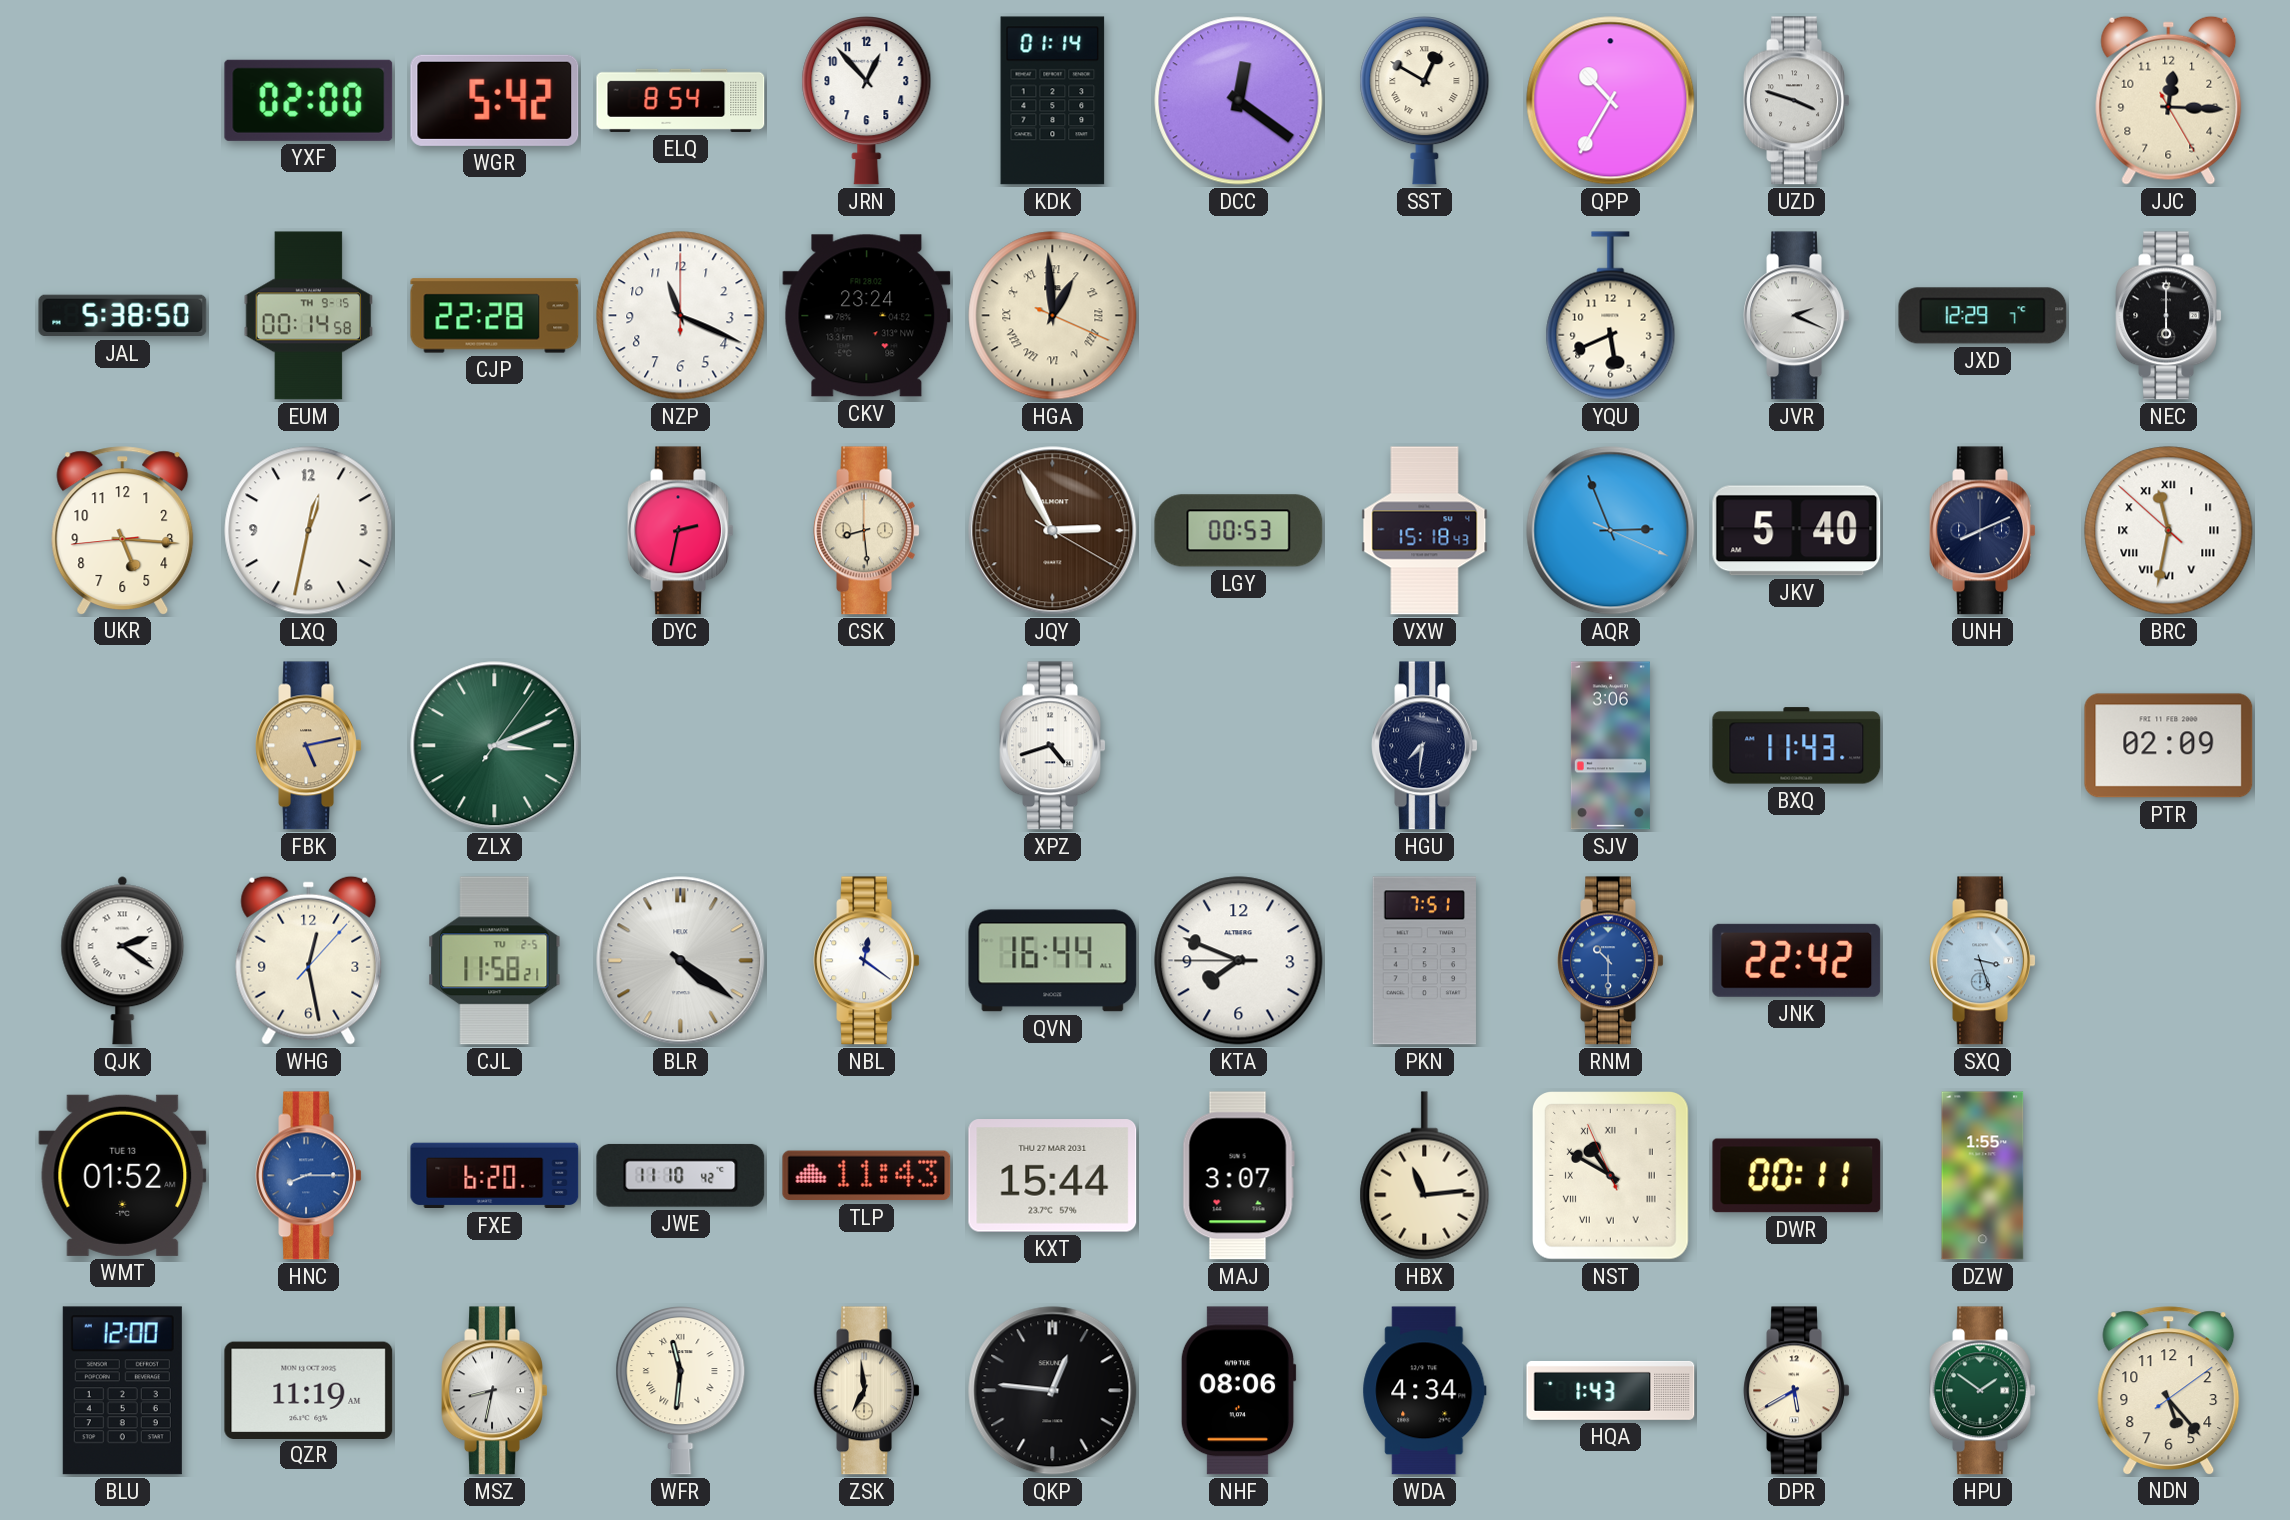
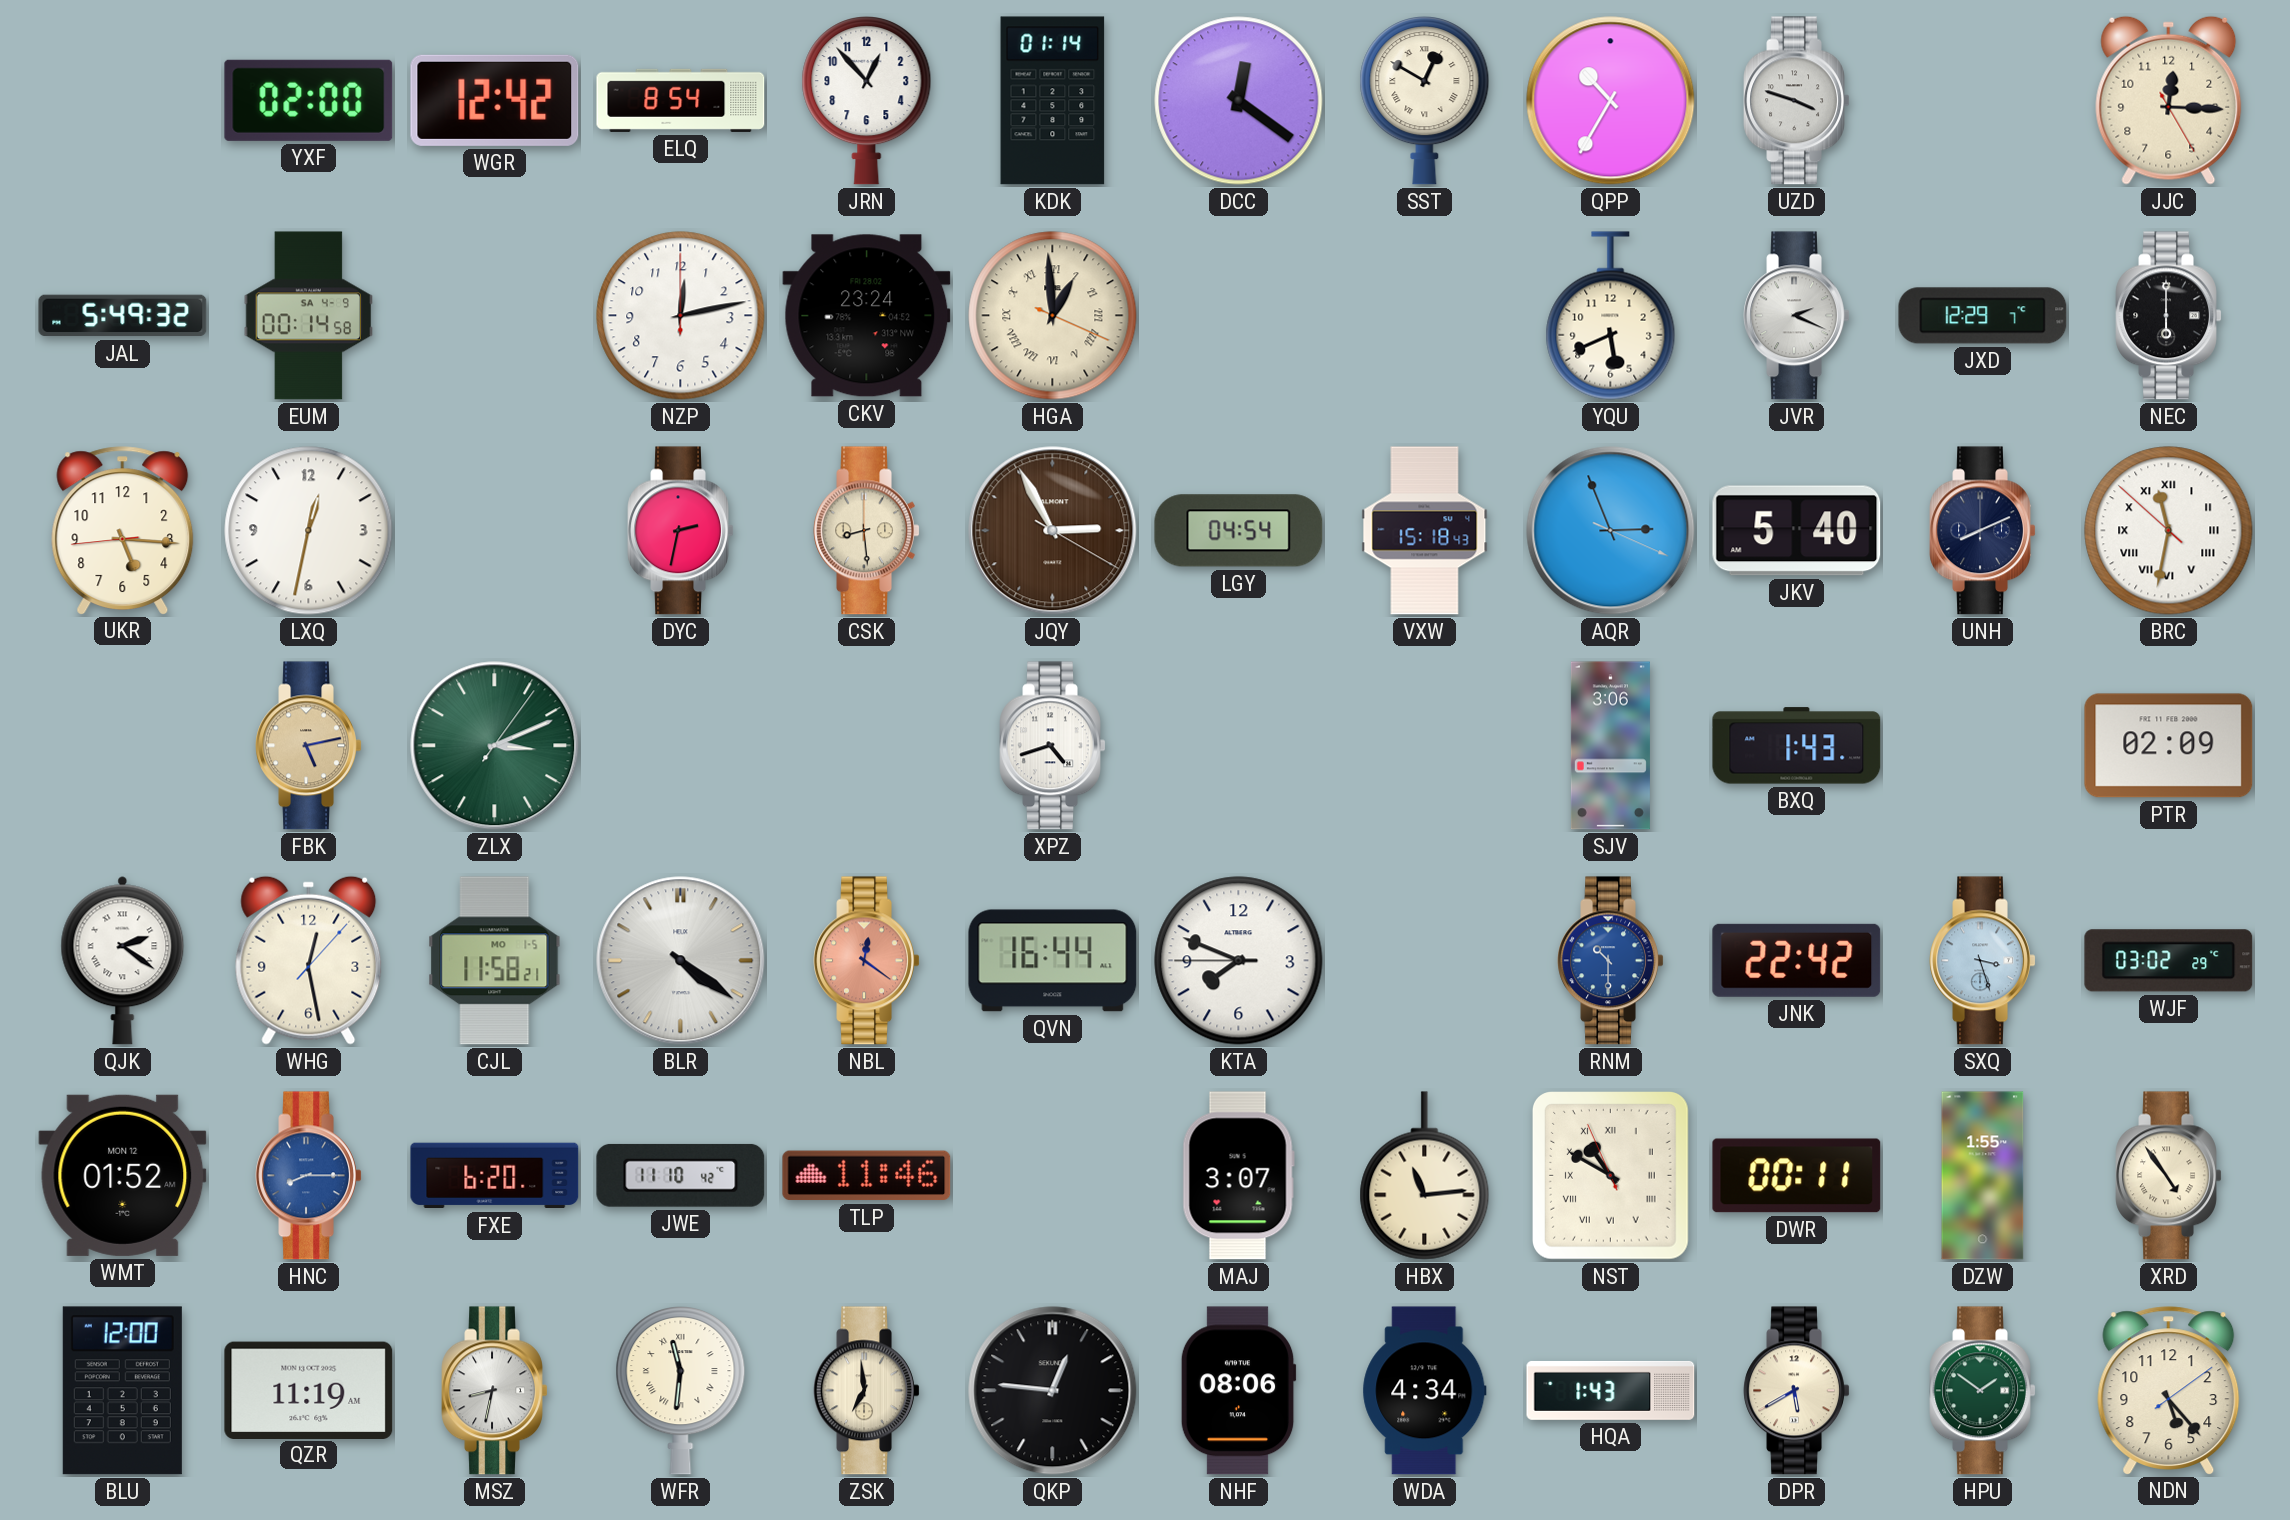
WGR: 5:42 -> 12:42
JAL: 5:38 -> 5:49
EUM date: TH 9-15 -> SA 4-9
CJP: 22:28 -> none
NZP: 11:19 -> 12:13
LGY: 00:53 -> 04:54
HGU: 7:31 -> none
BXQ: 11:43 -> 1:43
CJL date: TU 2-5 -> MO 1-5
NBL dial: white -> salmon
PKN: 7:51 -> none
WJF: none -> 03:02
WMT date: TUE 13 -> MON 12
TLP: 11:43 -> 11:46
KXT: 15:44 -> none
XRD: none -> 4:54
